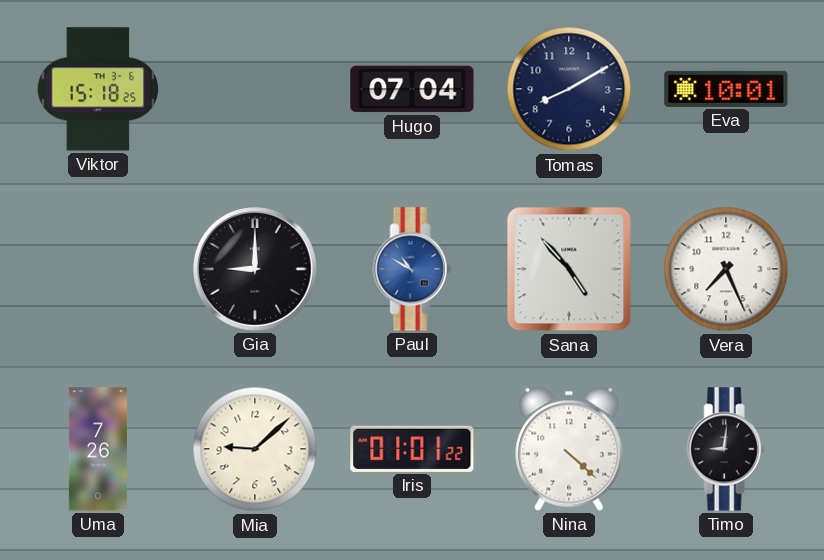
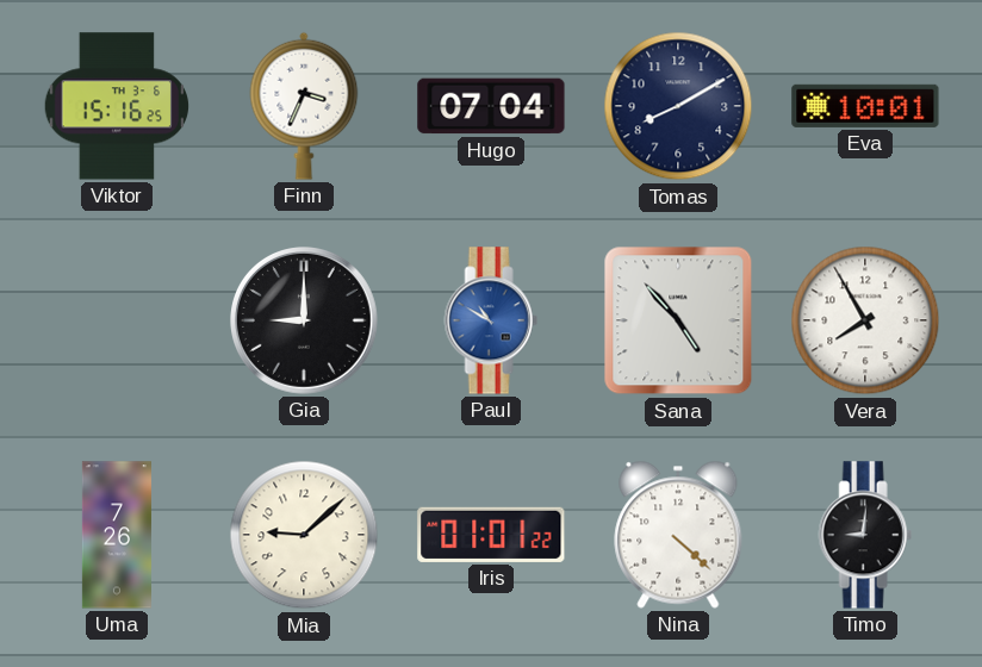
Viktor: 15:18 -> 15:16
Finn: none -> 3:34
Vera: 7:26 -> 7:55
